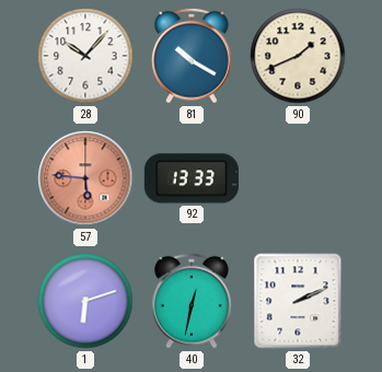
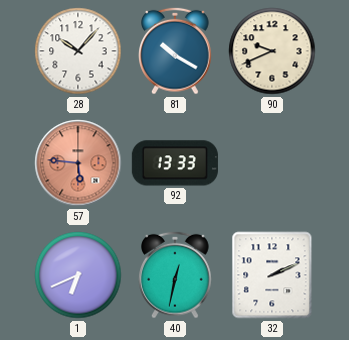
90: 1:41 -> 9:41
1: 6:12 -> 6:41
